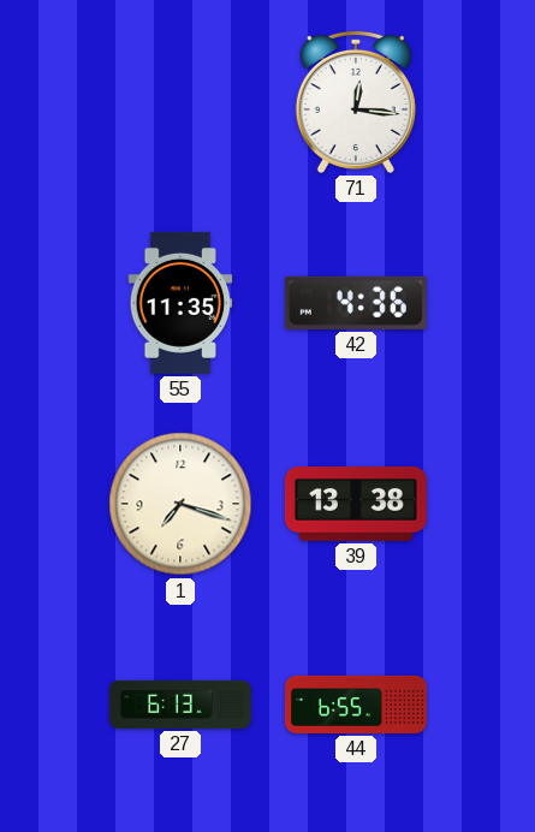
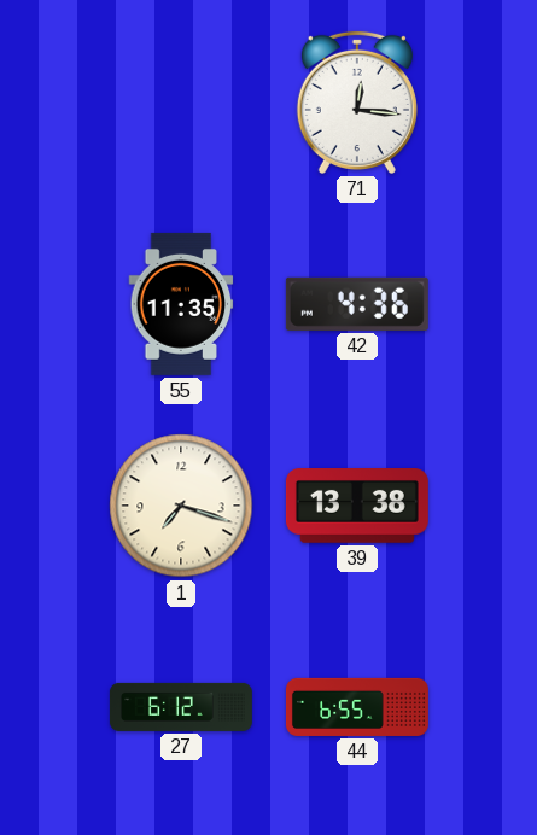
27: 6:13 -> 6:12
